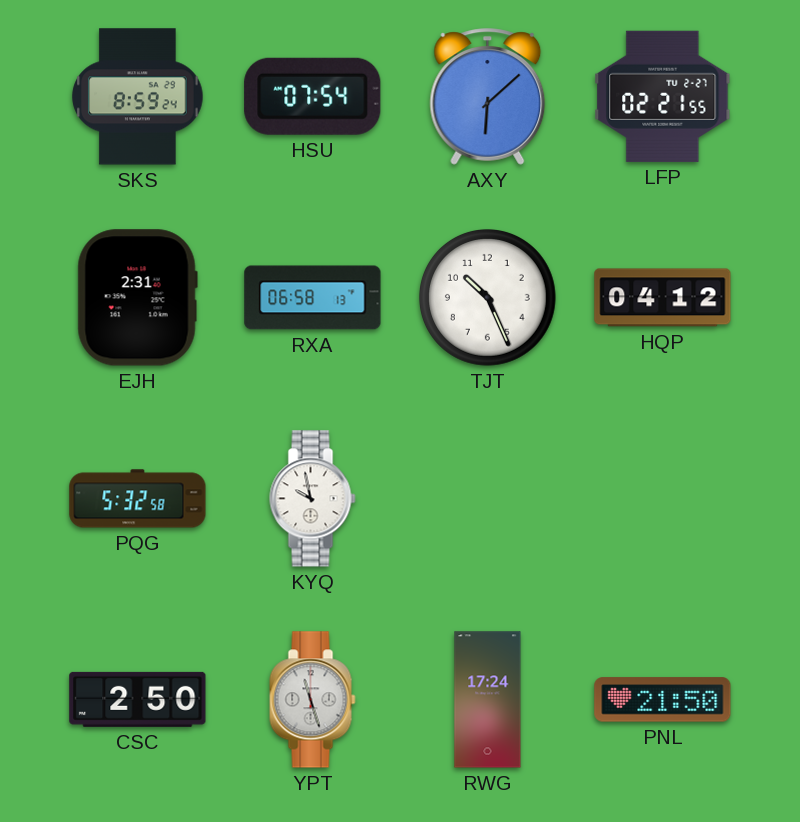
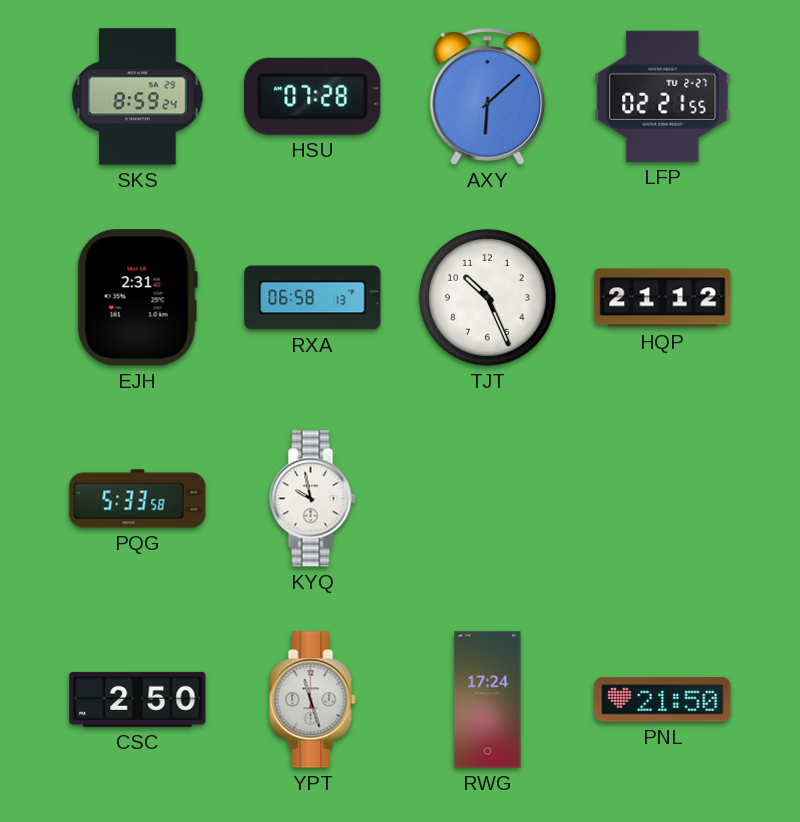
HSU: 07:54 -> 07:28
HQP: 04:12 -> 21:12
PQG: 5:32 -> 5:33
